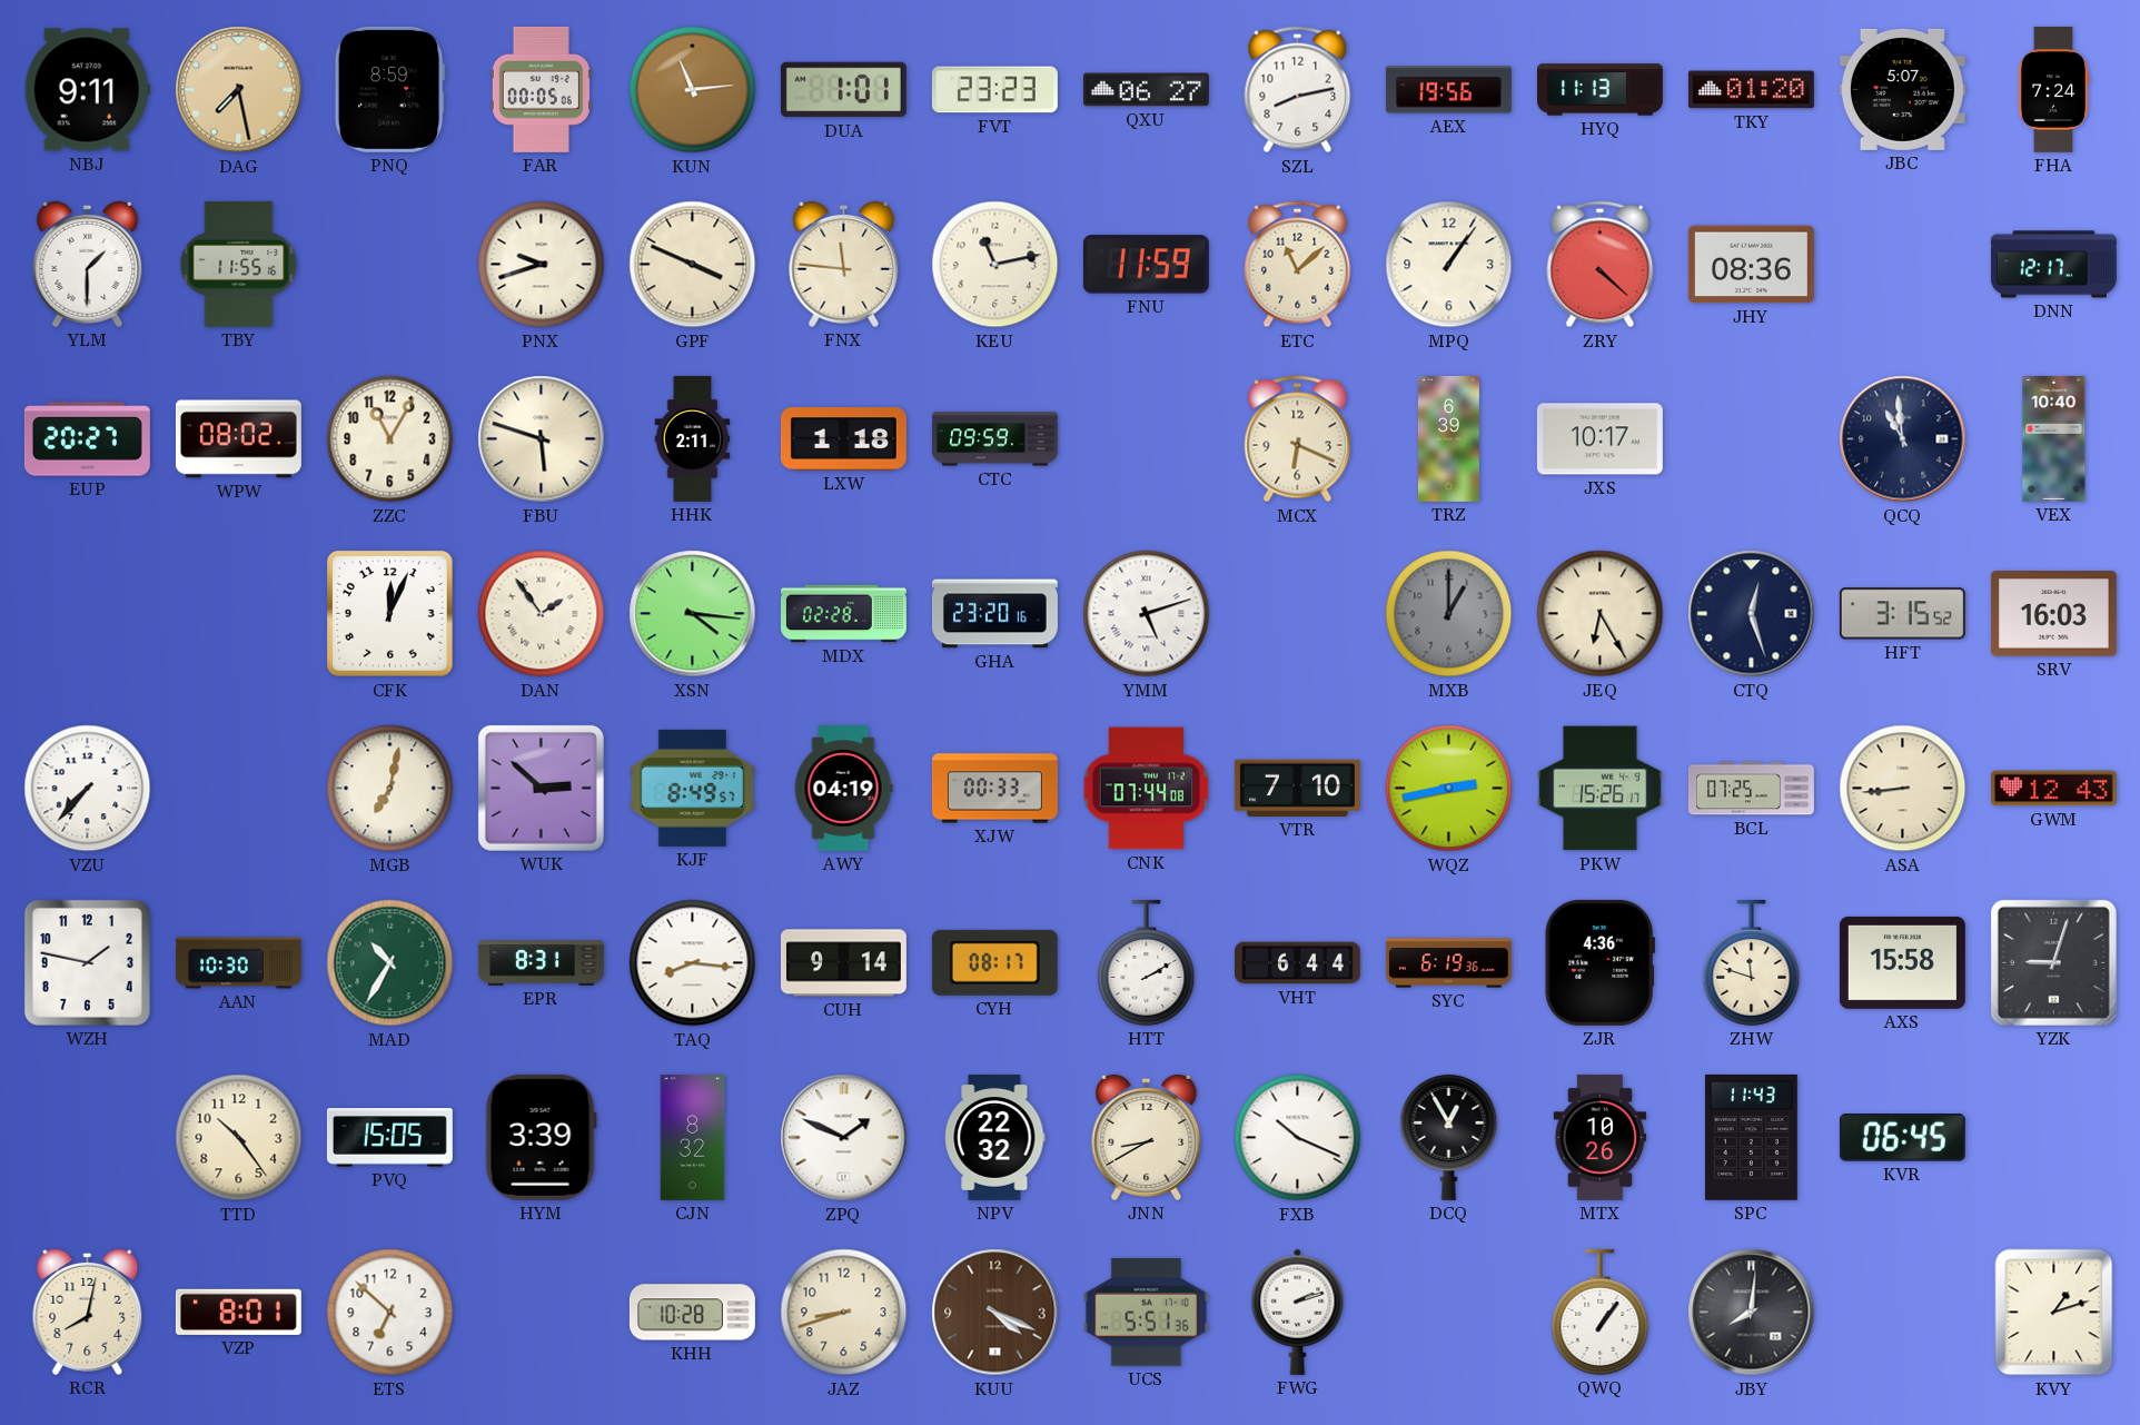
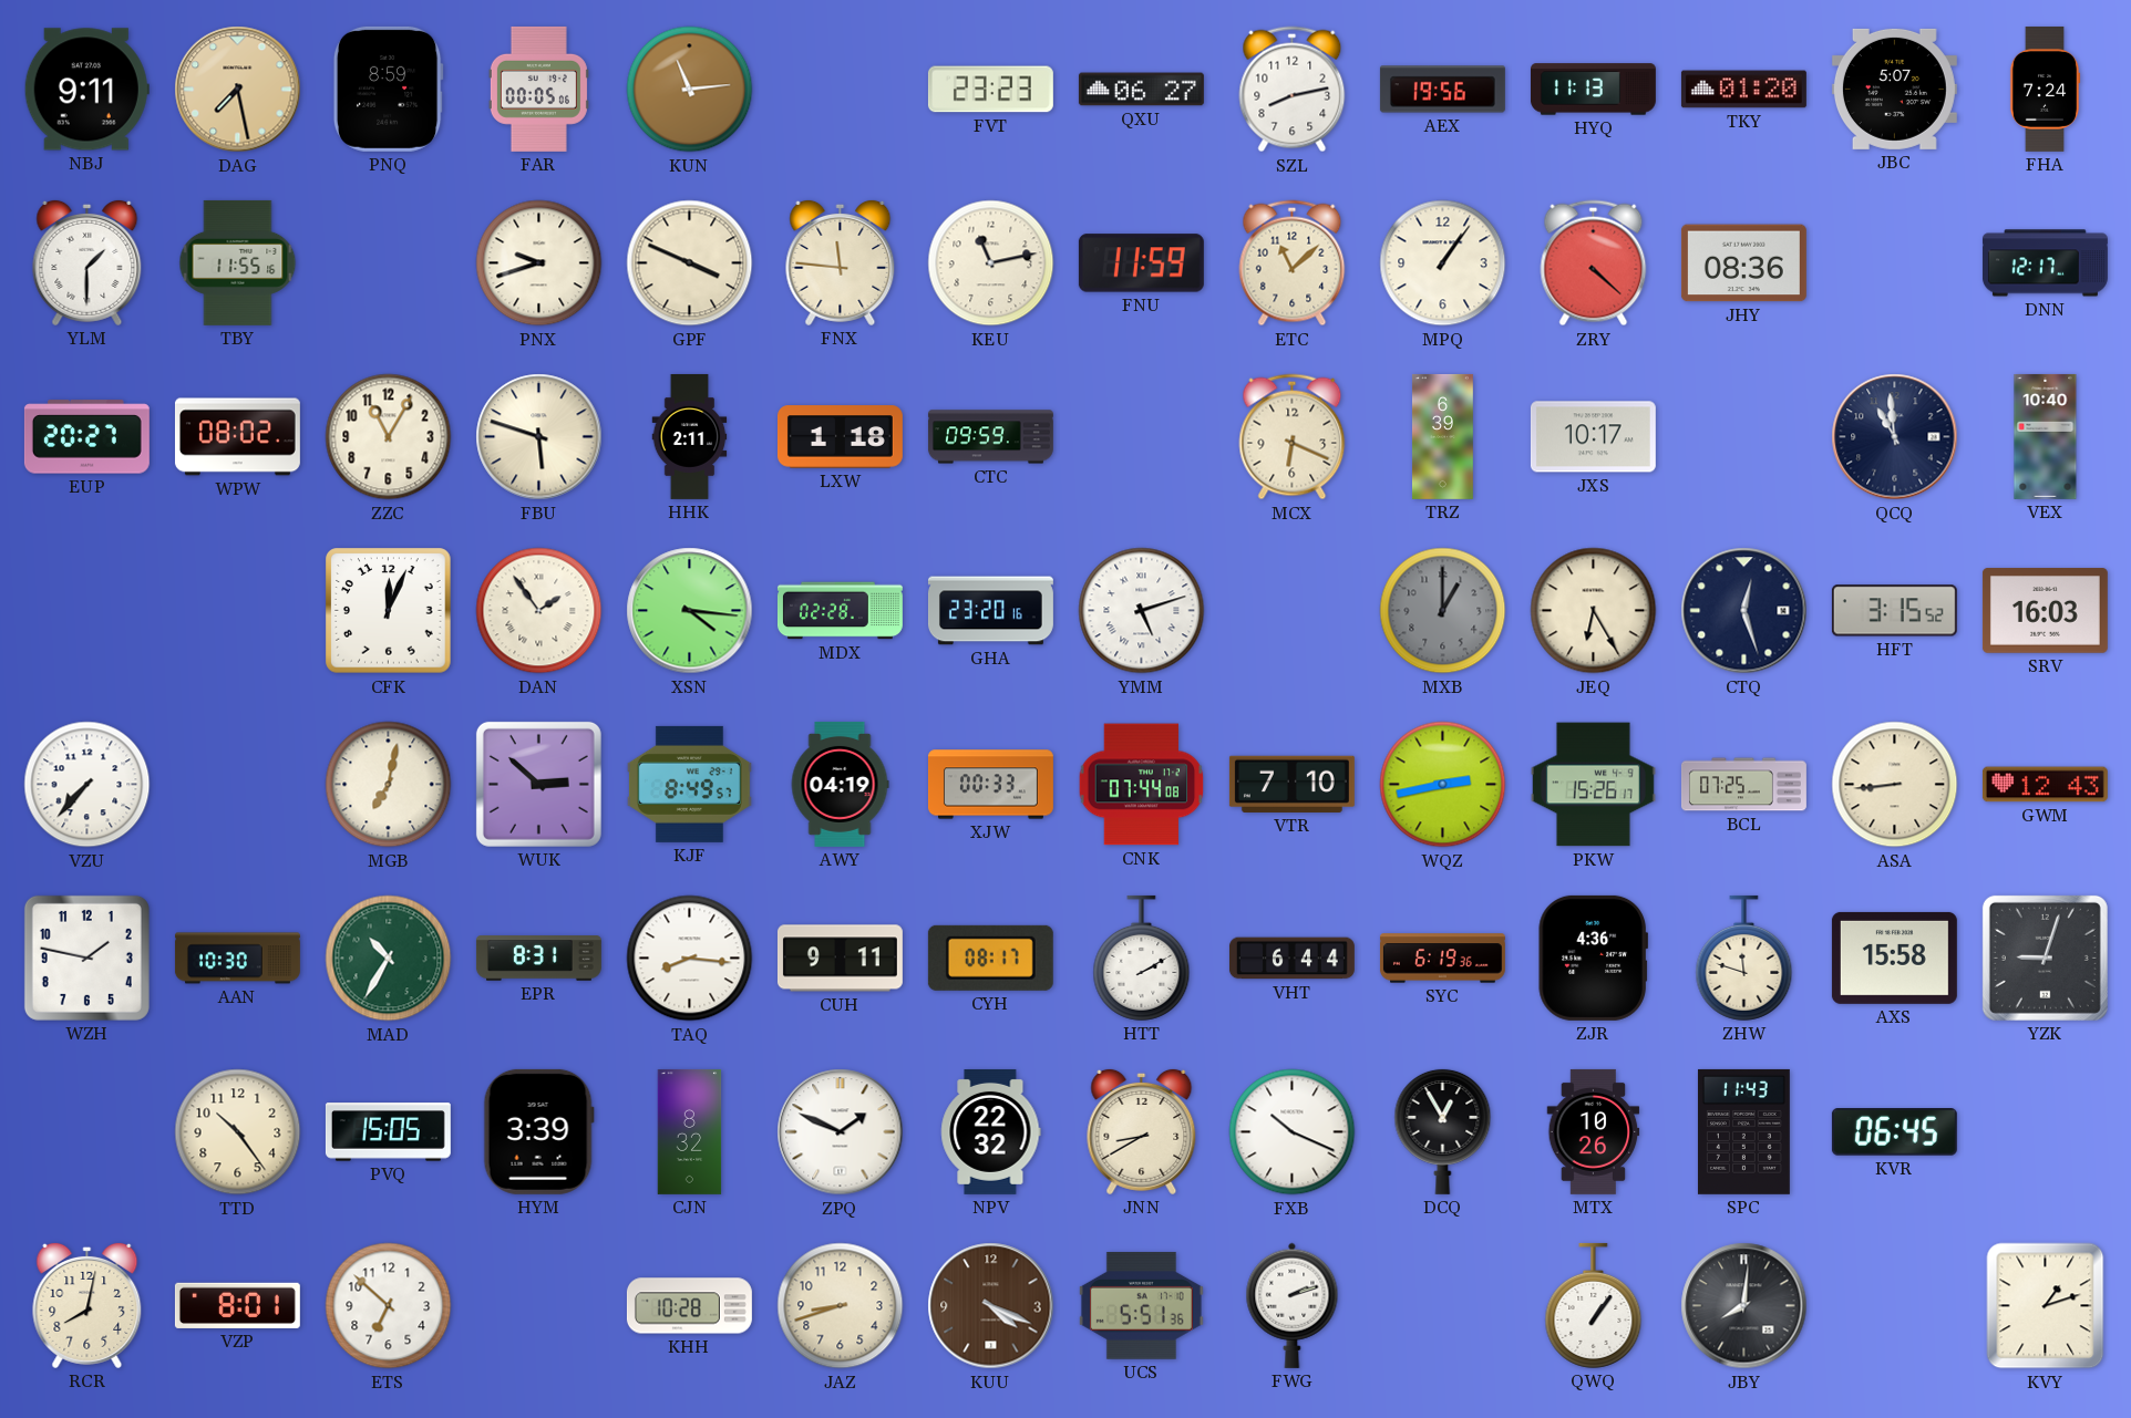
DUA: 1:01 -> none
CUH: 9:14 -> 9:11
